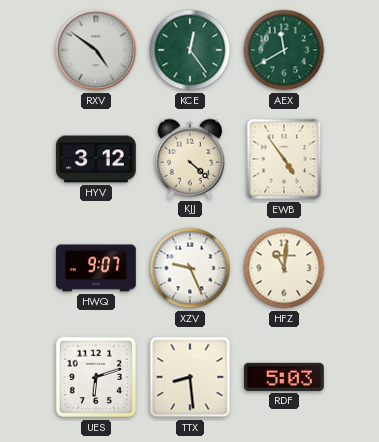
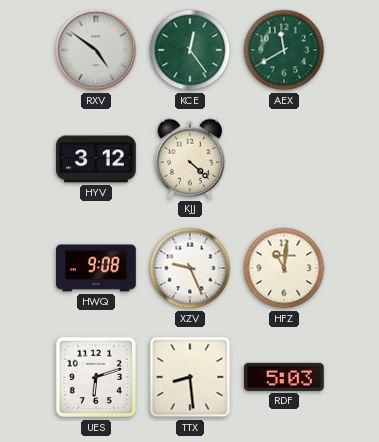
EWB: 4:54 -> none
HWQ: 9:07 -> 9:08
